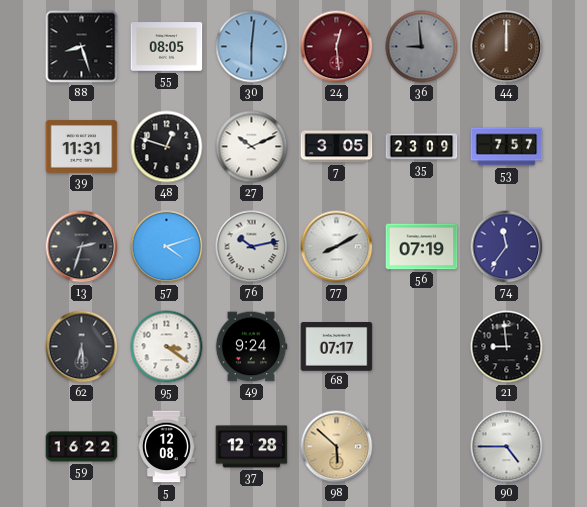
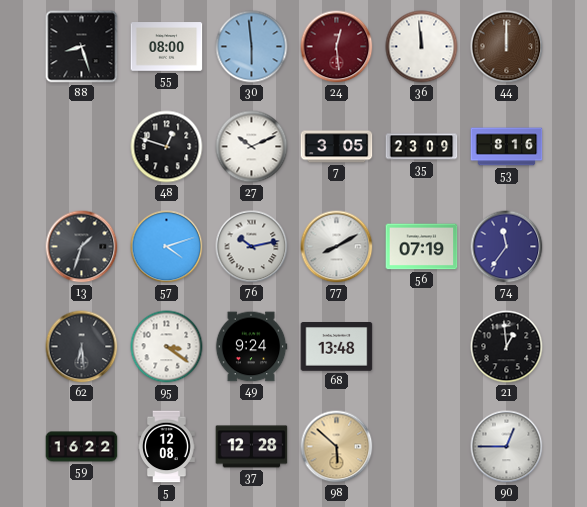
55: 08:05 -> 08:00
30: 6:01 -> 5:59
36: 8:59 -> 11:59
36 dial: grey -> white
39: 11:31 -> none
53: 7:57 -> 8:16
13: 2:33 -> 1:33
68: 07:17 -> 13:48
21: 8:59 -> 12:59
90: 4:45 -> 12:45
